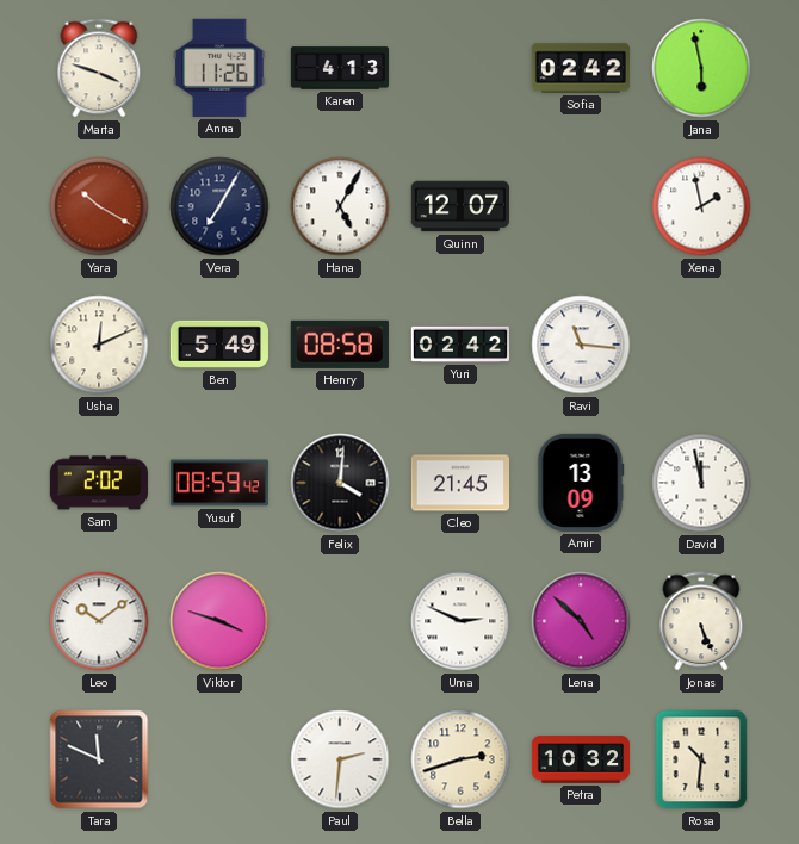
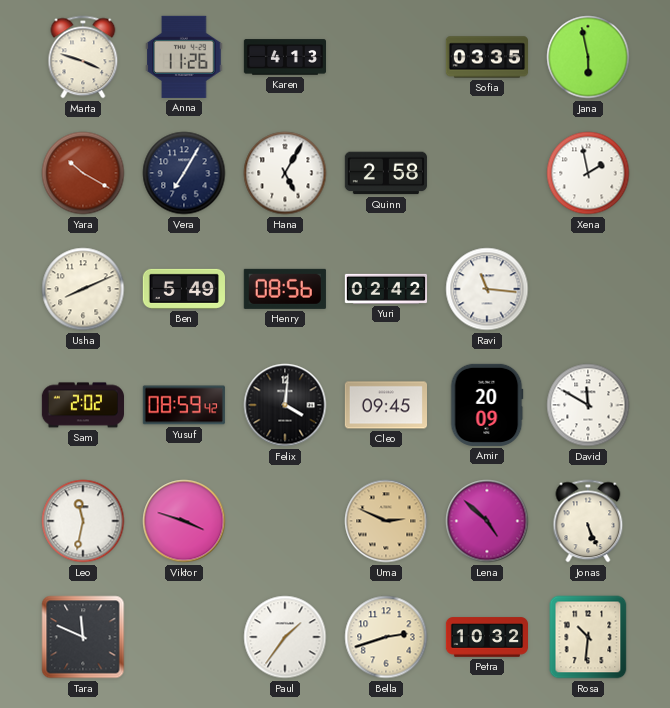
Sofia: 02:42 -> 03:35
Quinn: 12:07 -> 2:58
Usha: 12:11 -> 8:11
Henry: 08:58 -> 08:56
Cleo: 21:45 -> 09:45
Amir: 13:09 -> 20:09
David: 11:58 -> 11:50
Leo: 10:09 -> 11:32
Uma dial: white -> champagne
Paul: 2:31 -> 1:36
